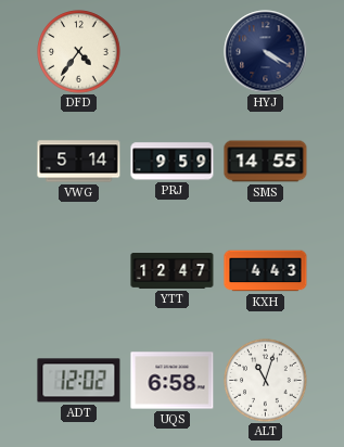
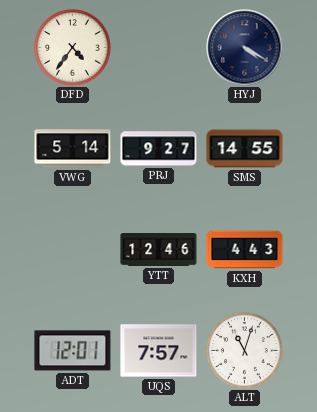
PRJ: 9:59 -> 9:27
YTT: 12:47 -> 12:46
ADT: 12:02 -> 12:01
UQS: 6:58 -> 7:57
